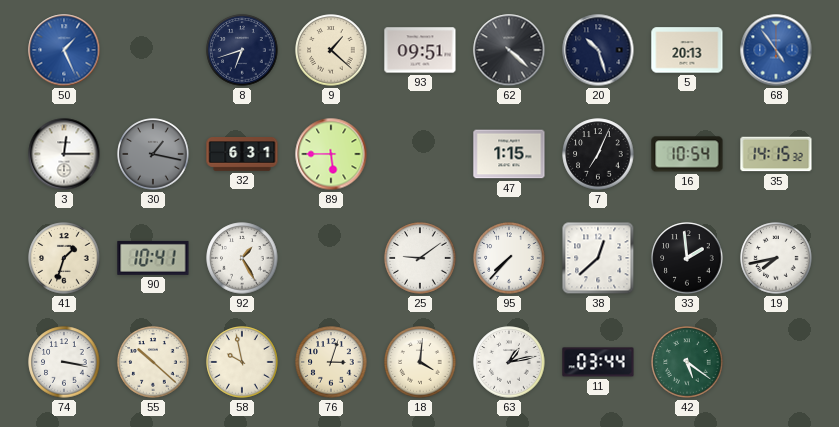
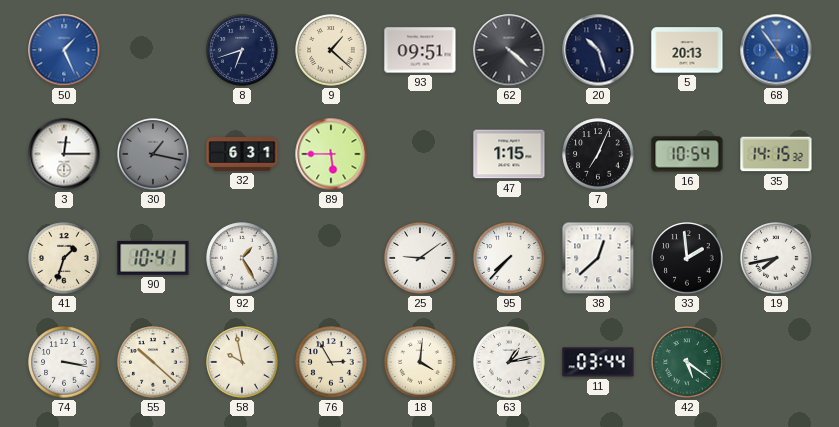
76: 3:03 -> 2:55
